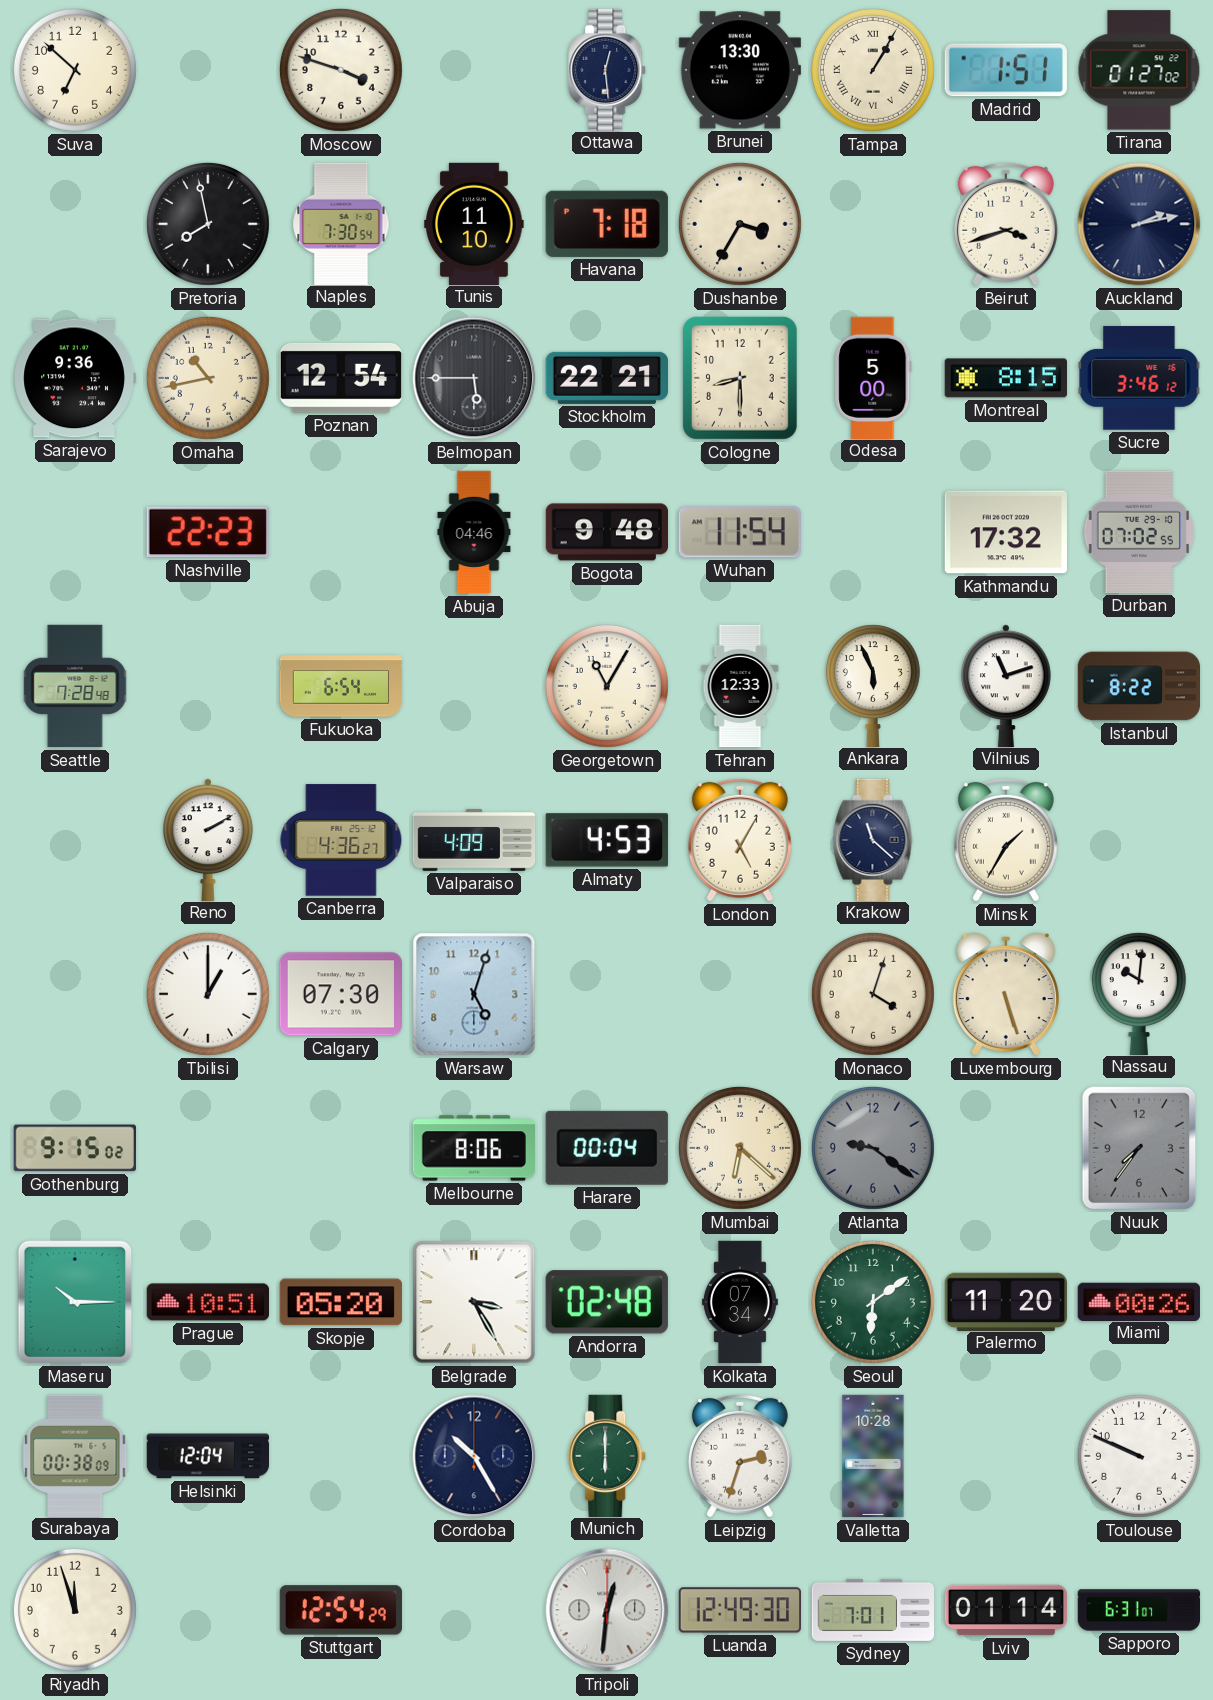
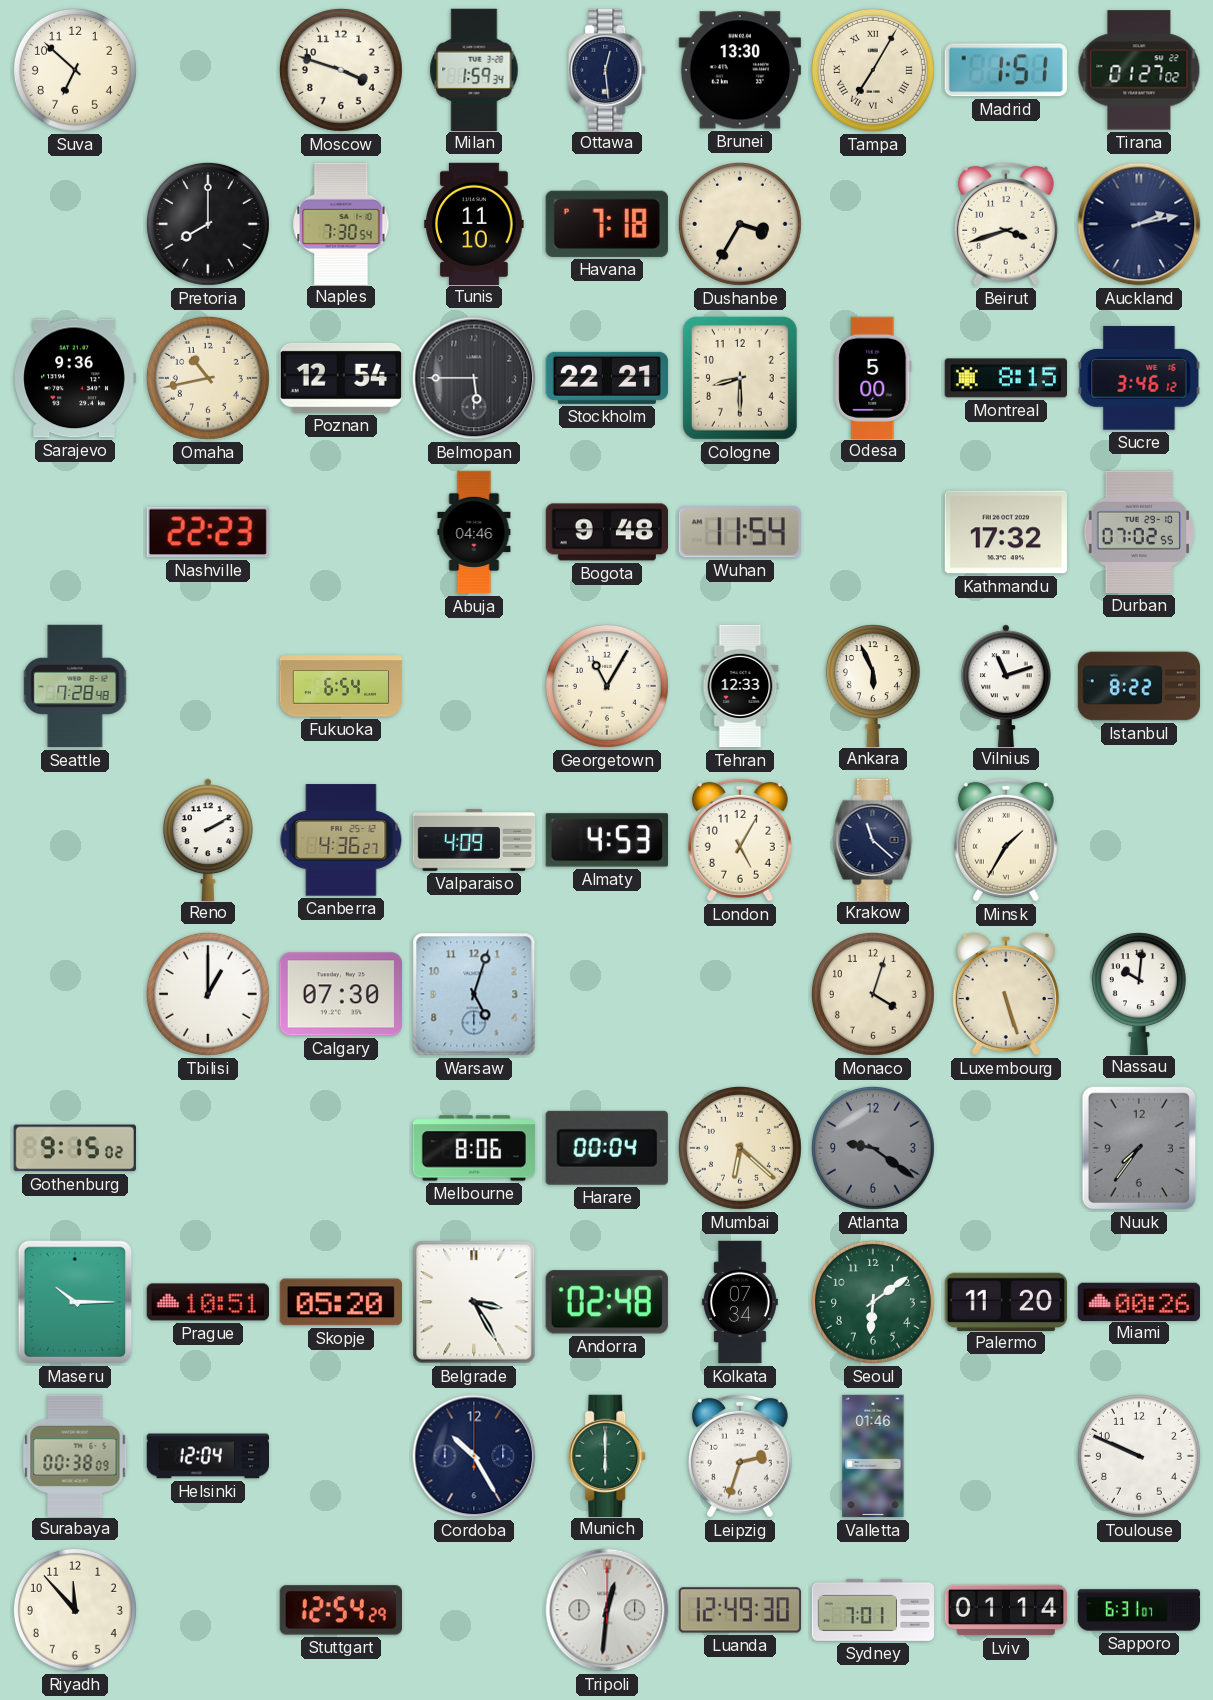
Milan: none -> 1:59
Tampa: 1:05 -> 7:05
Pretoria: 7:58 -> 8:00
Valletta: 10:28 -> 01:46
Riyadh: 11:57 -> 11:53
